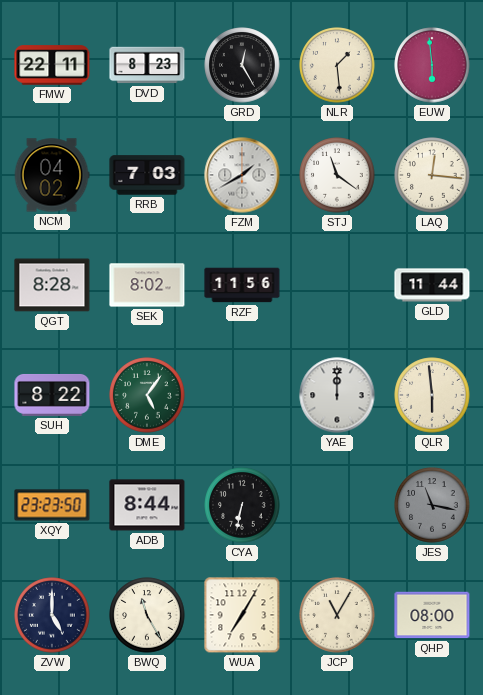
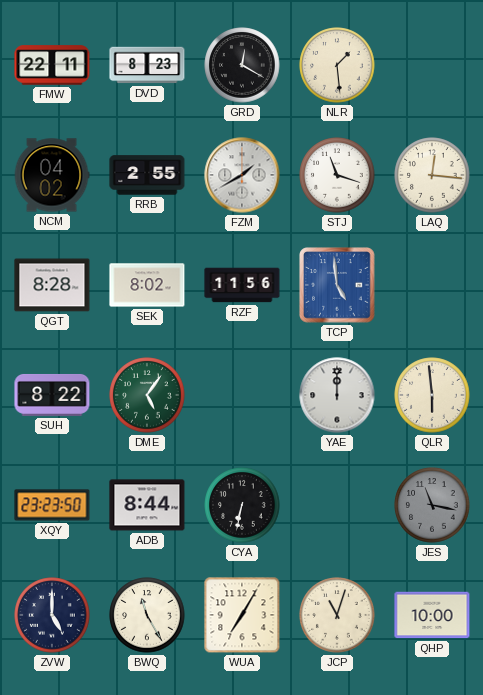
GRD: 12:25 -> 12:20
EUW: 5:59 -> none
RRB: 7:03 -> 2:55
STJ: 11:21 -> 11:18
TCP: none -> 4:59
GLD: 11:44 -> none
JCP: 11:05 -> 11:03
QHP: 08:00 -> 10:00
